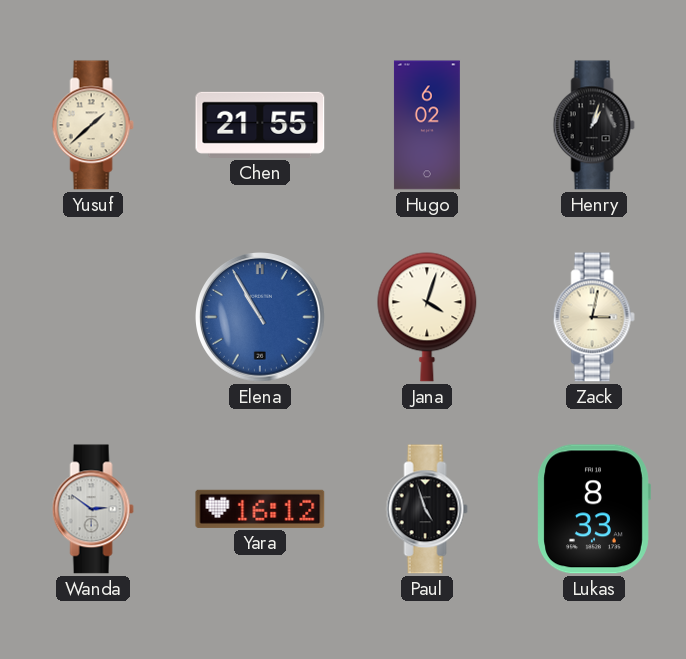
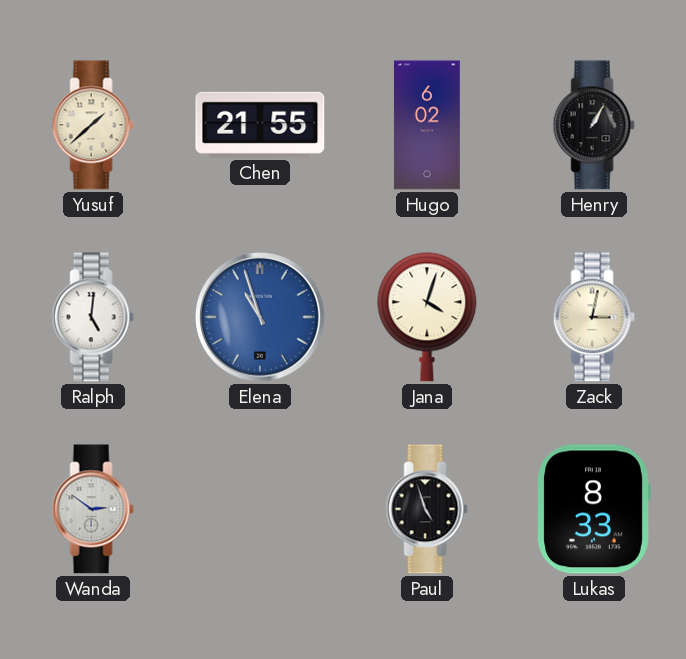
Henry: 1:03 -> 1:05
Ralph: none -> 5:01
Elena: 10:55 -> 10:57
Yara: 16:12 -> none
